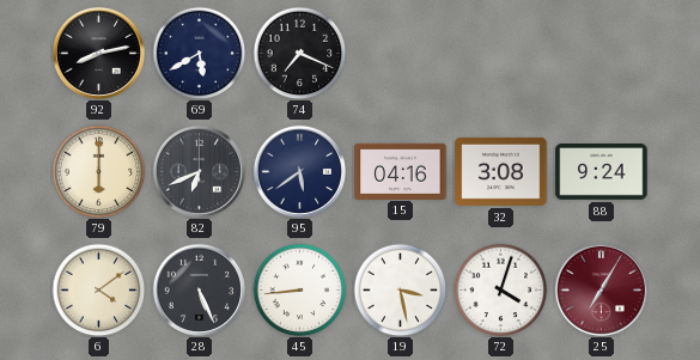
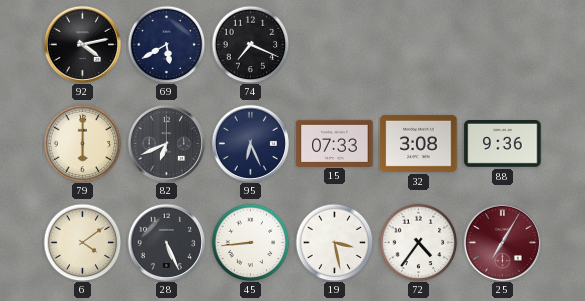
92: 8:13 -> 4:13
95: 5:39 -> 6:26
15: 04:16 -> 07:33
88: 9:24 -> 9:36
72: 4:03 -> 4:36
